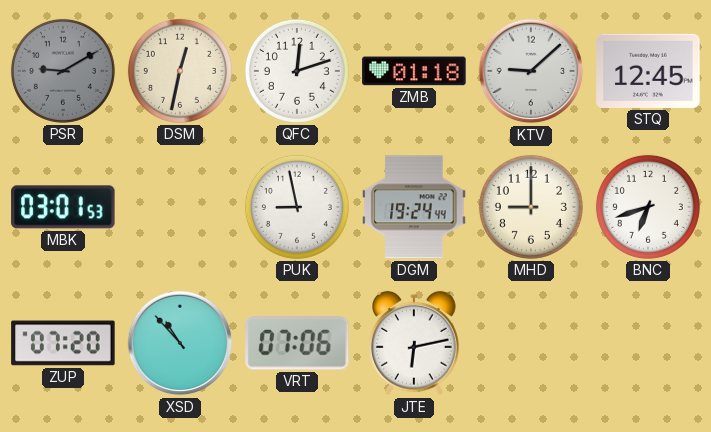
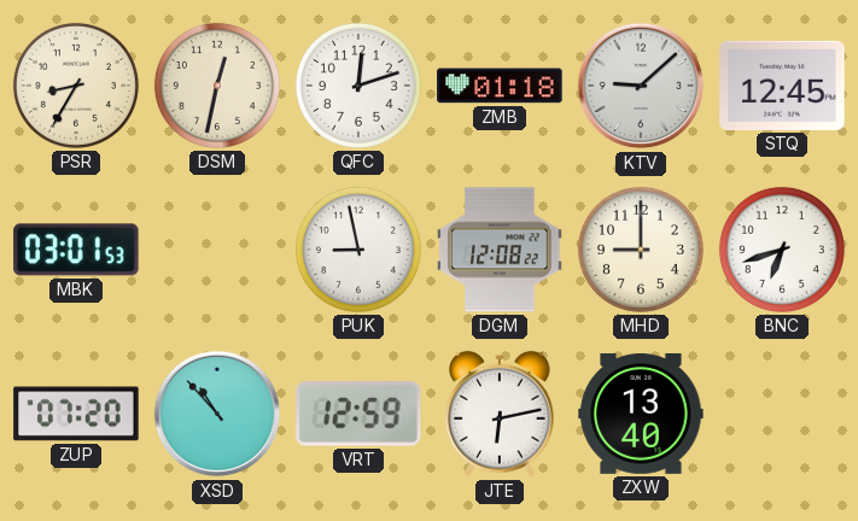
PSR: 9:10 -> 8:35
PSR dial: grey -> cream
DGM: 19:24 -> 12:08
VRT: 07:06 -> 12:59
ZXW: none -> 13:40
